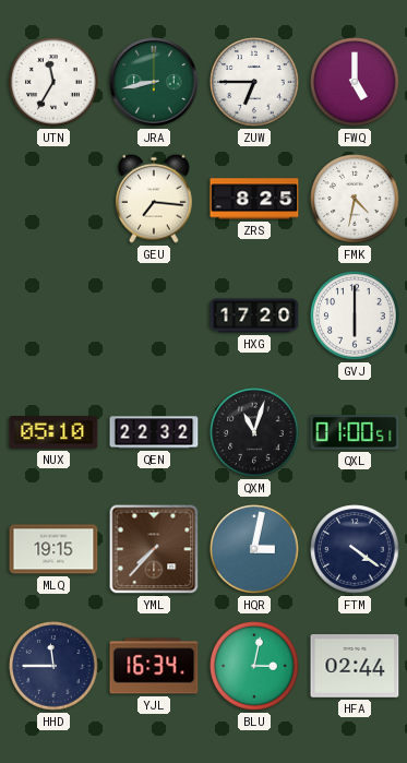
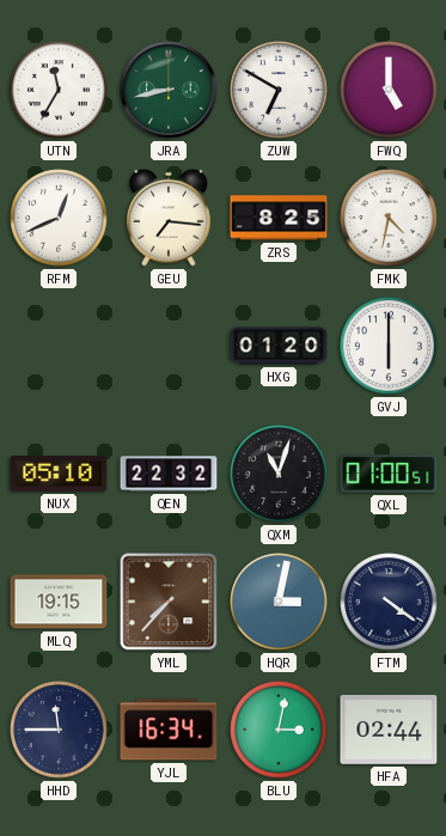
ZUW: 6:45 -> 6:50
RFM: none -> 12:41
HXG: 17:20 -> 01:20
